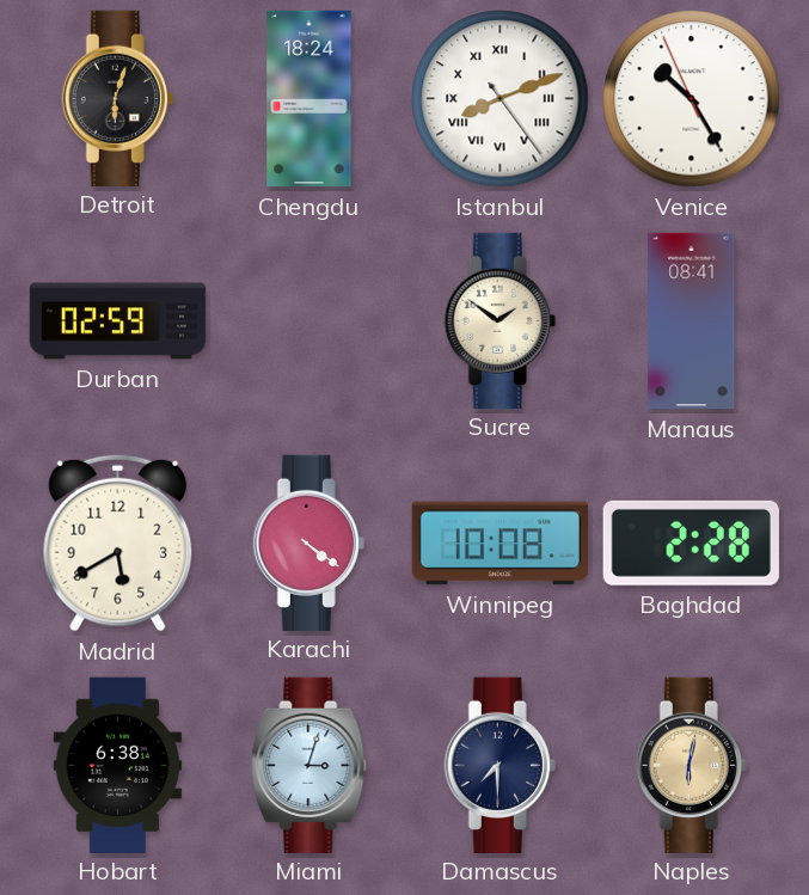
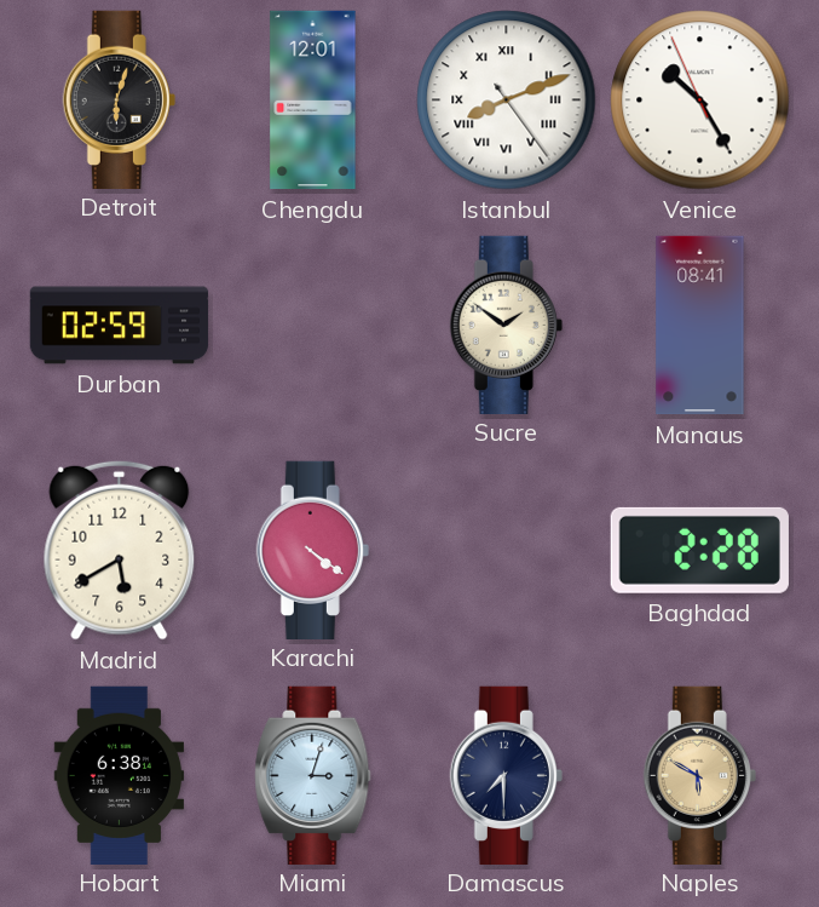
Chengdu: 18:24 -> 12:01
Winnipeg: 10:08 -> none
Naples: 6:02 -> 5:50
